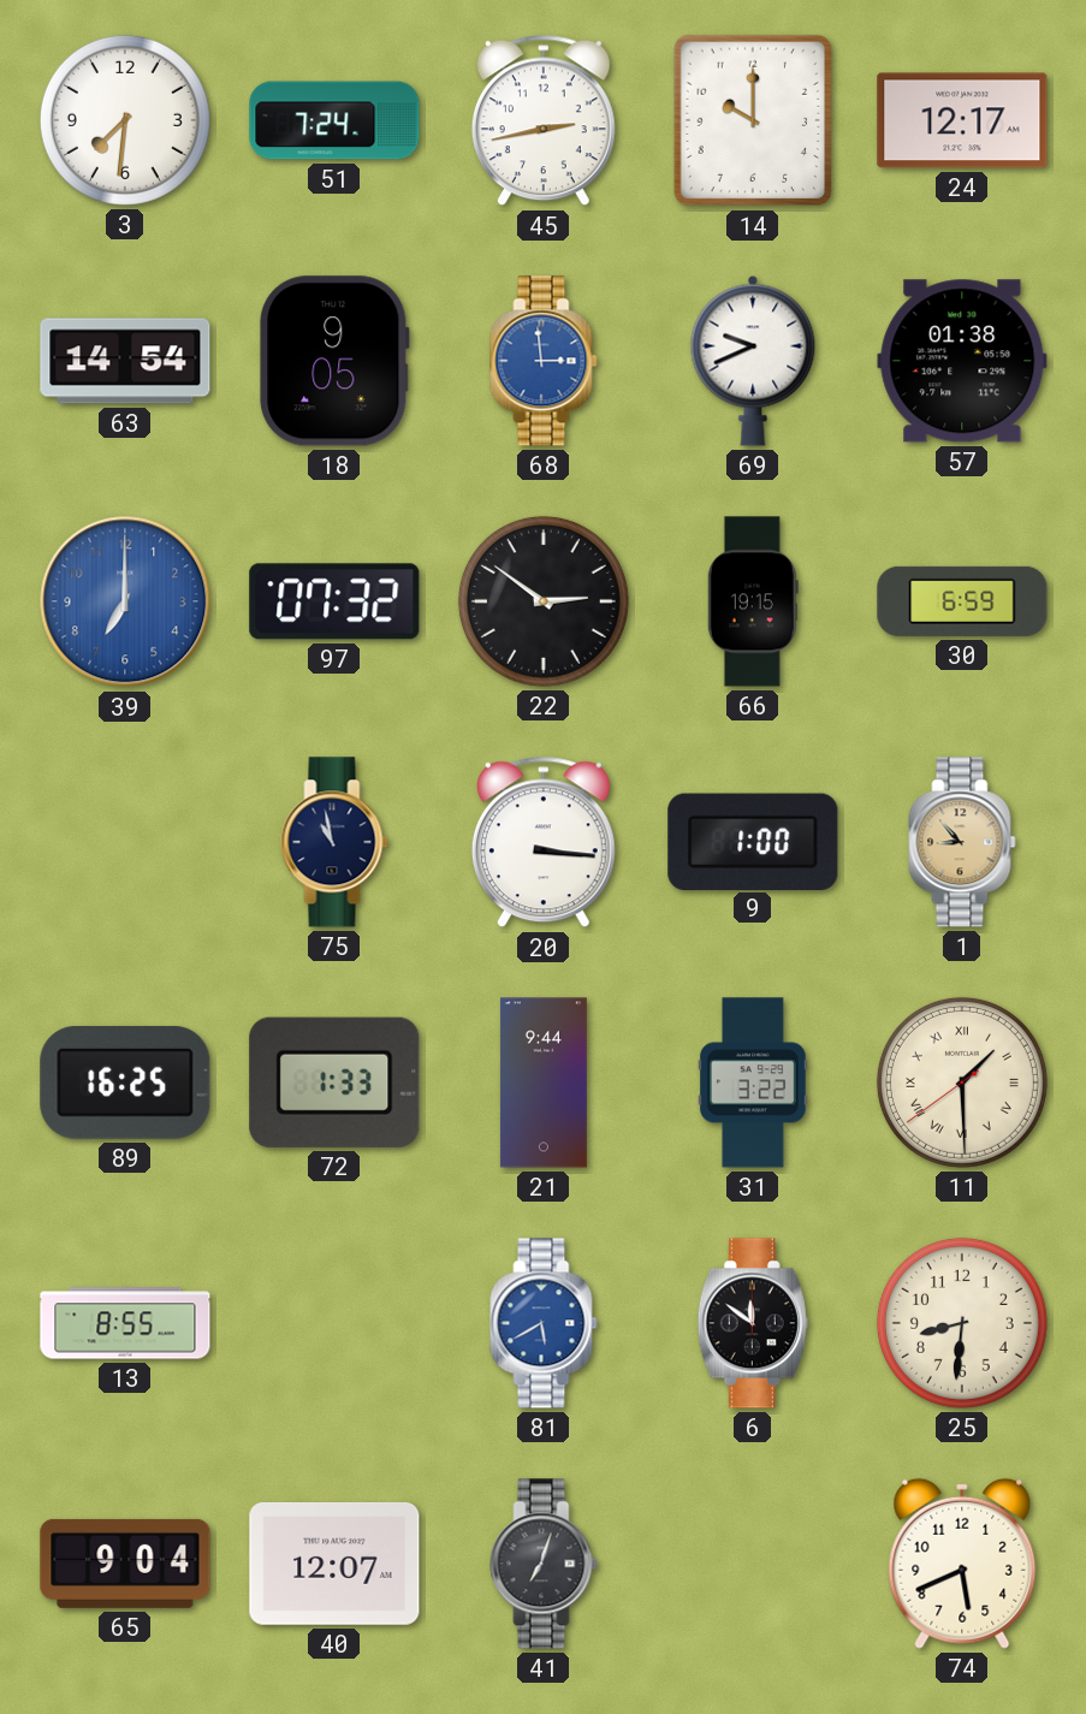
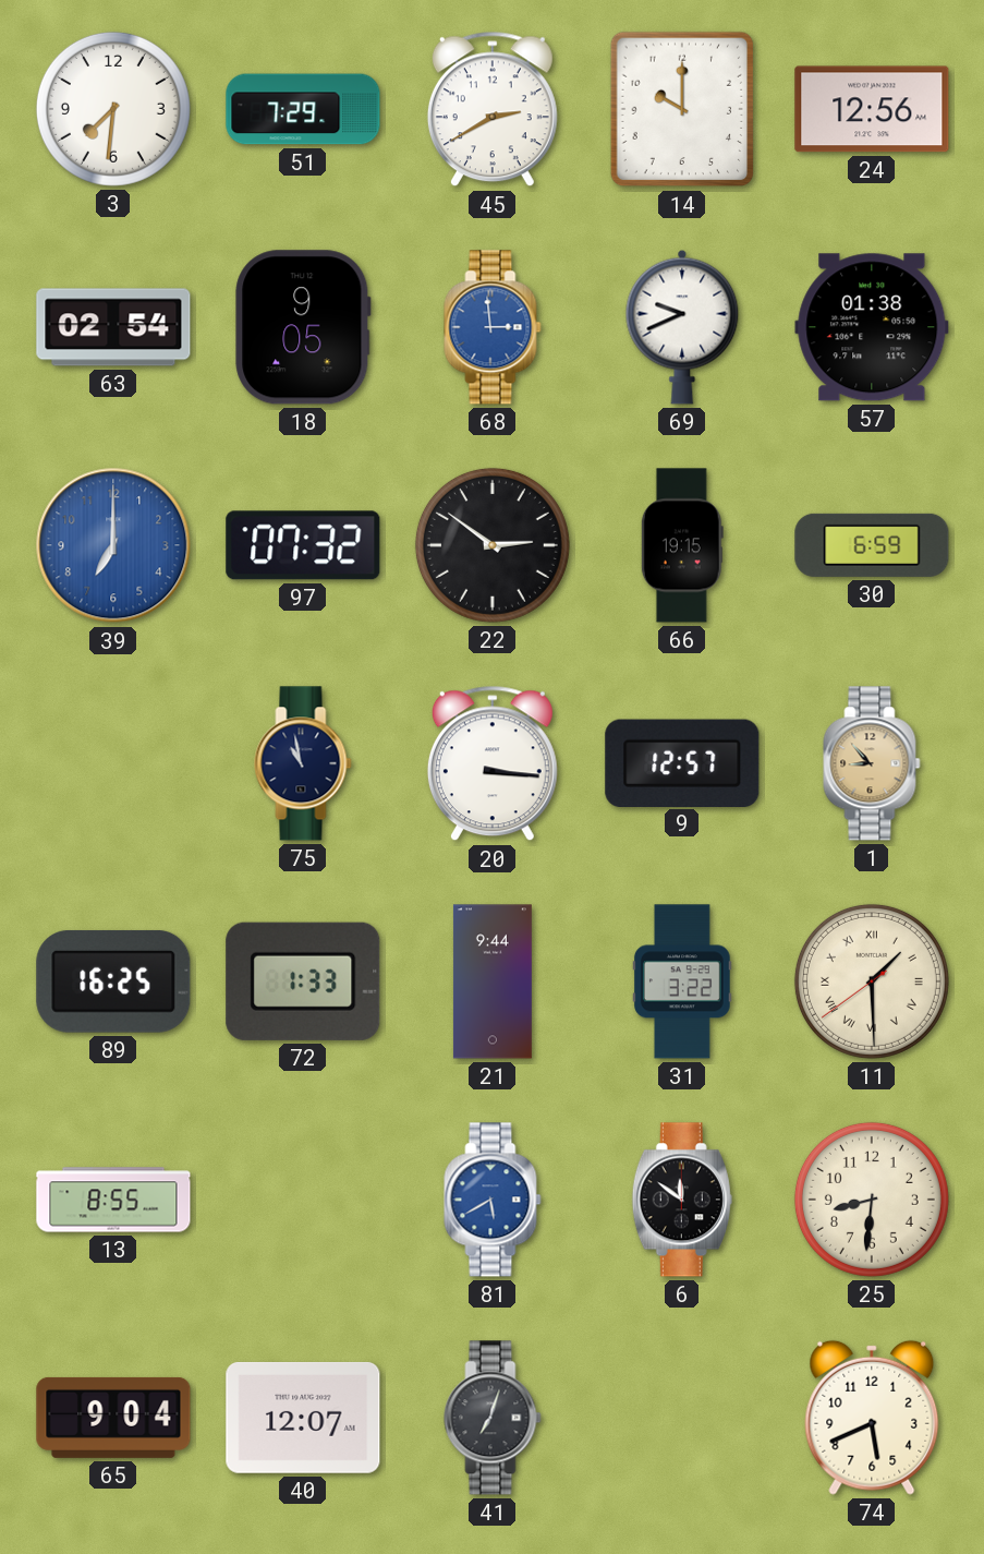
51: 7:24 -> 7:29
45: 2:43 -> 2:40
24: 12:17 -> 12:56
63: 14:54 -> 02:54
9: 1:00 -> 12:57
